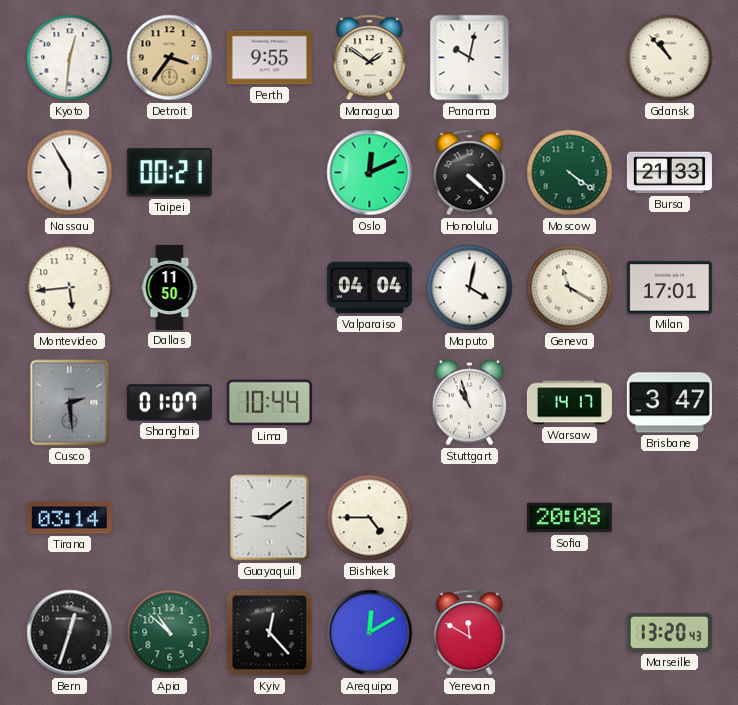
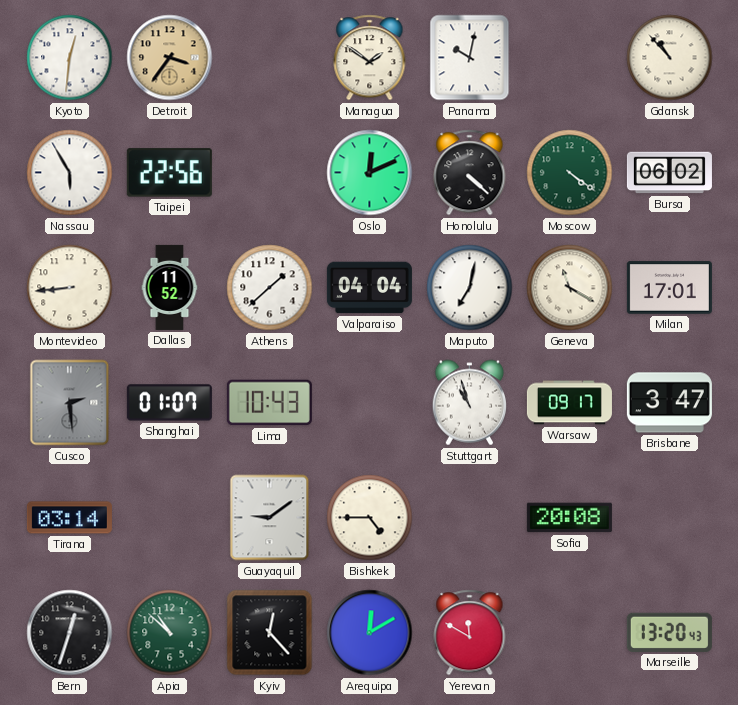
Perth: 9:55 -> none
Taipei: 00:21 -> 22:56
Bursa: 21:33 -> 06:02
Montevideo: 5:44 -> 8:44
Dallas: 11:50 -> 11:52
Athens: none -> 1:38
Maputo: 4:02 -> 7:02
Lima: 10:44 -> 10:43
Warsaw: 14:17 -> 09:17
